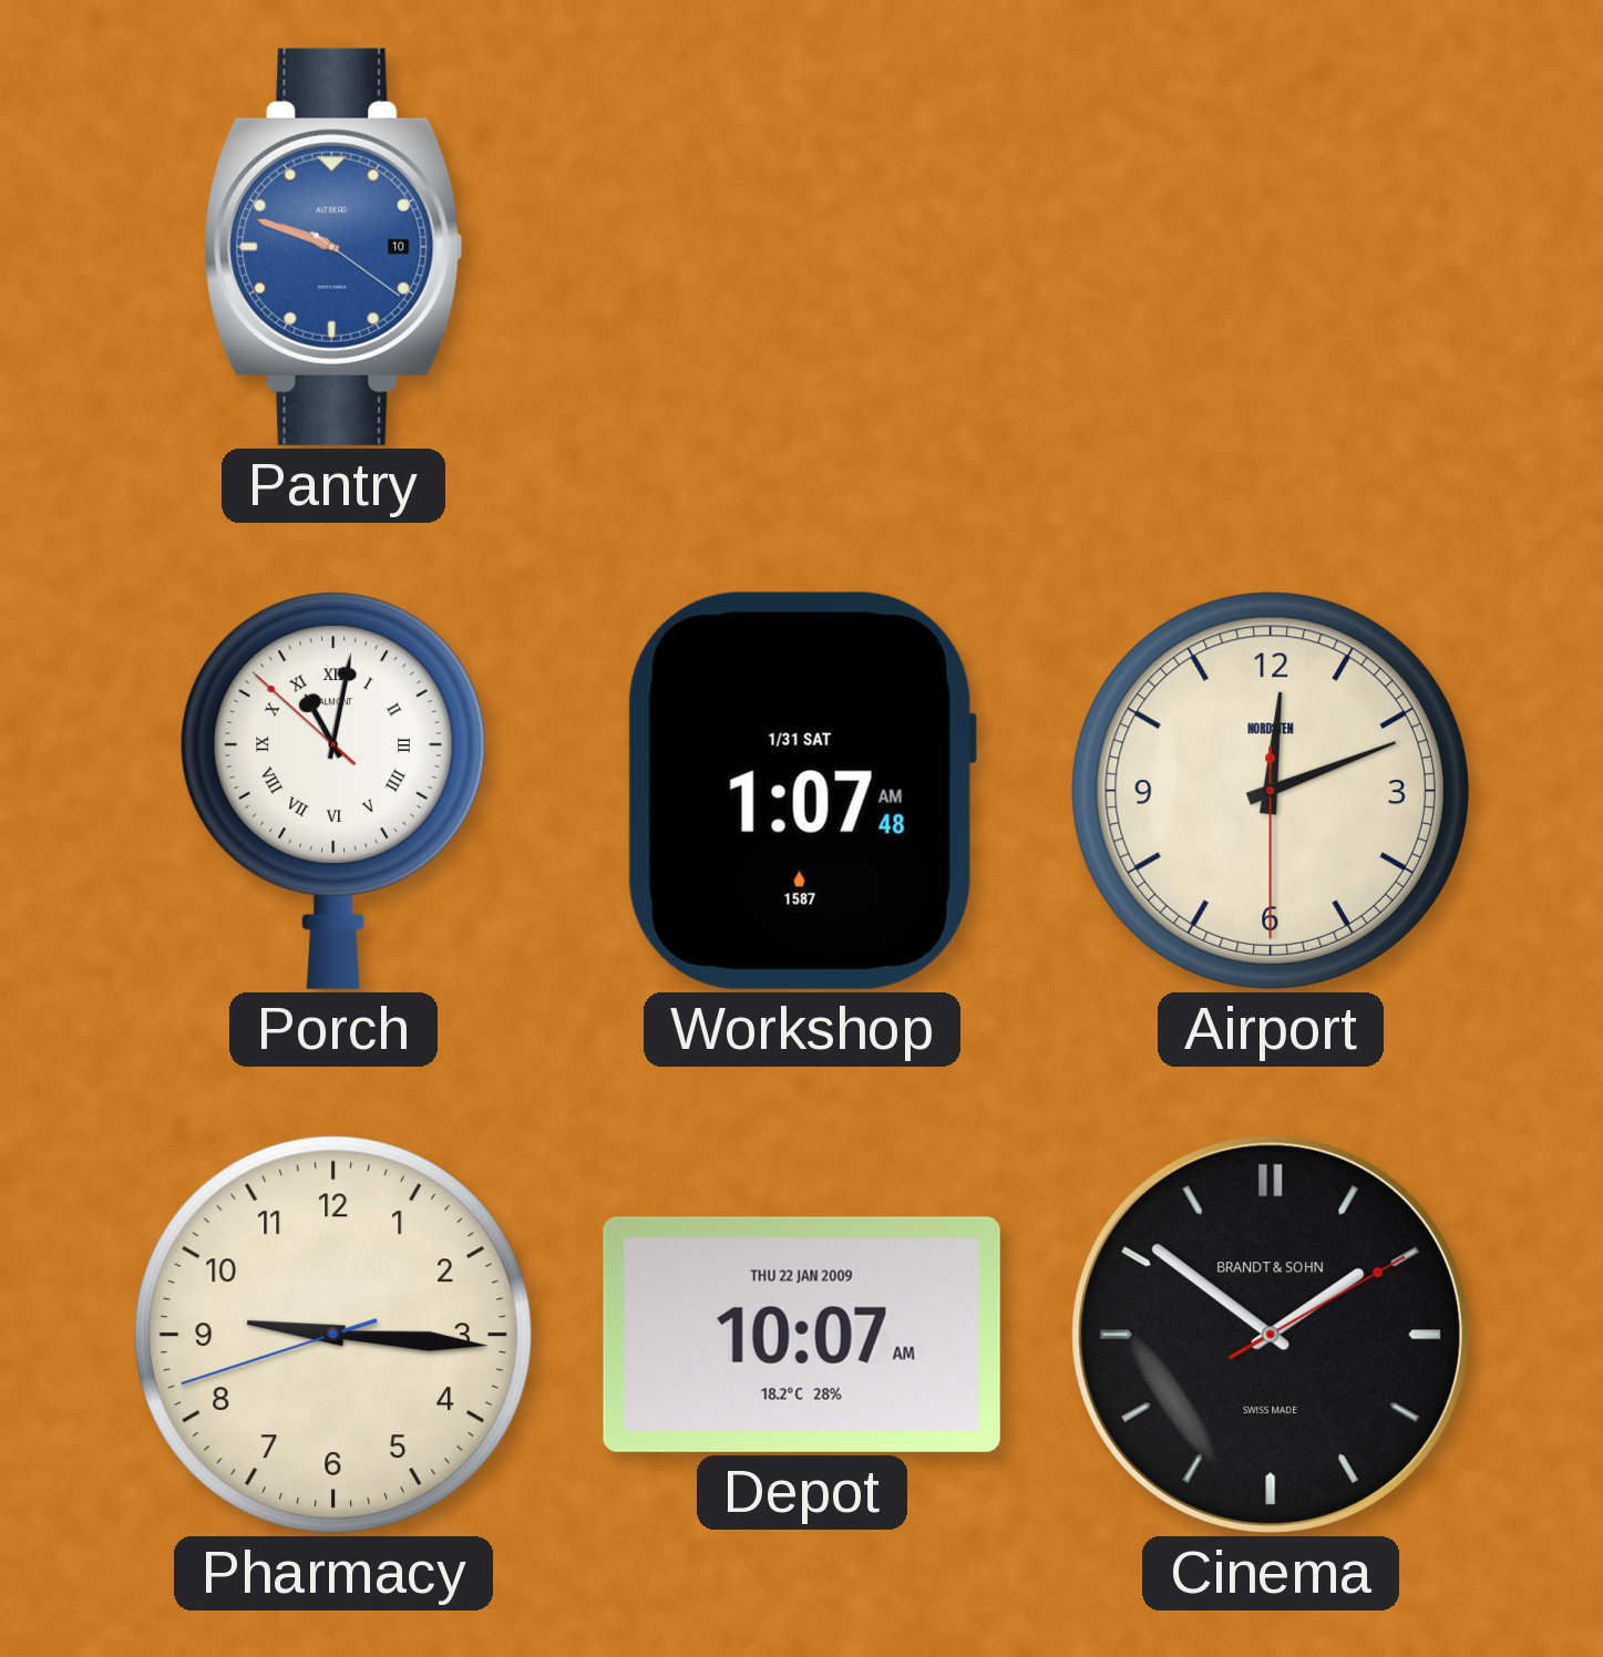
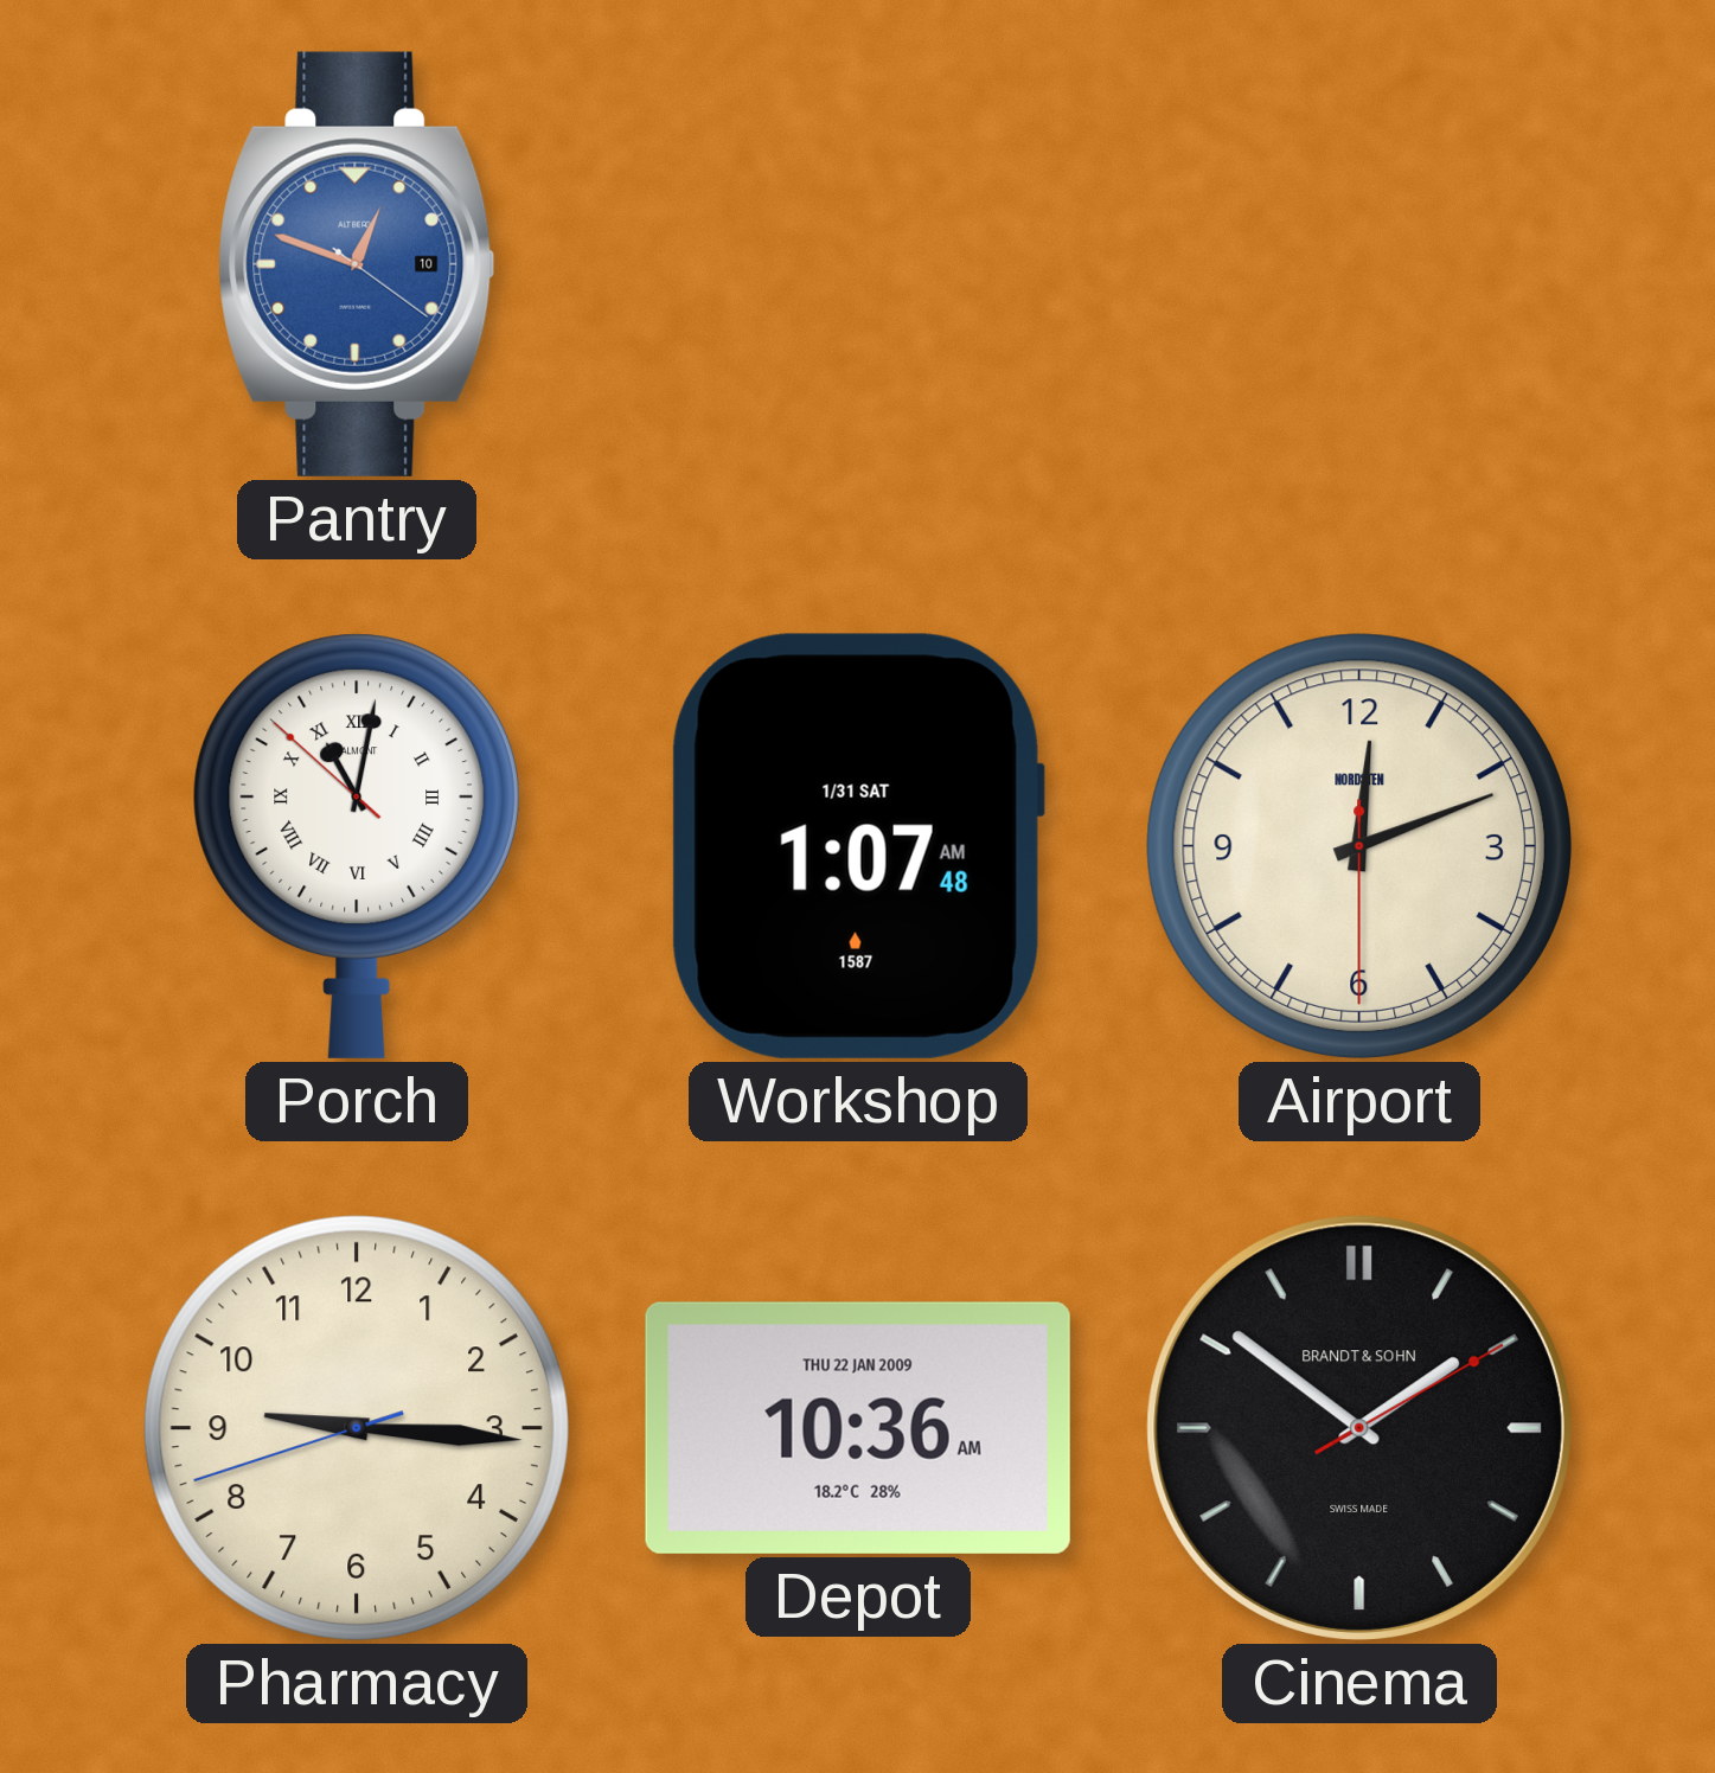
Pantry: 9:48 -> 12:48
Depot: 10:07 -> 10:36
